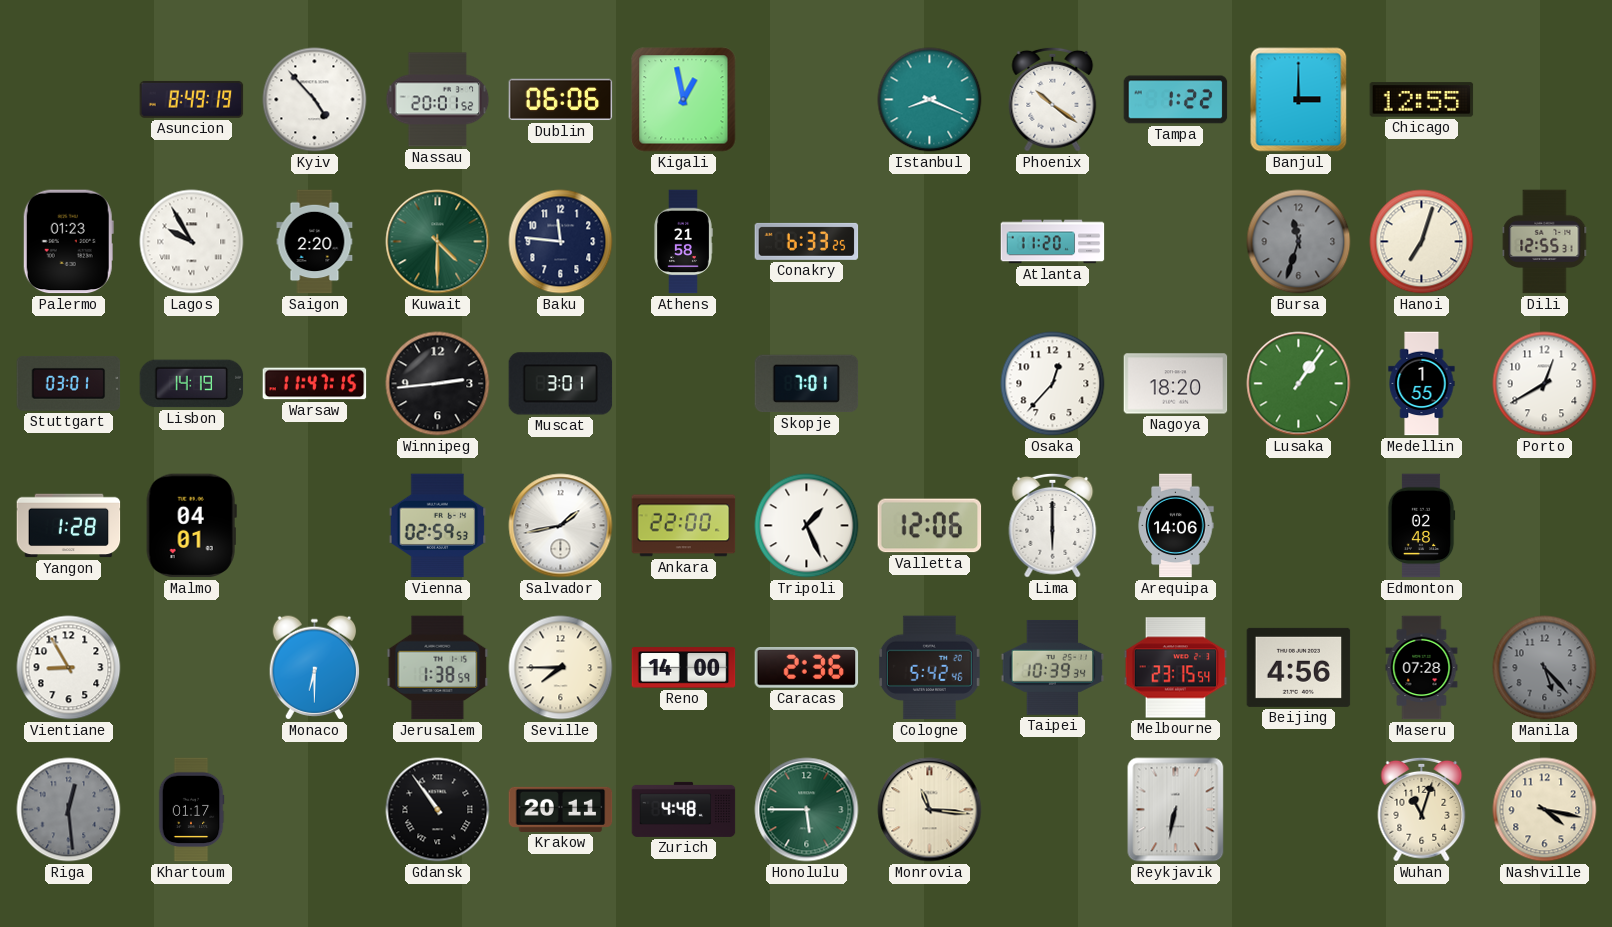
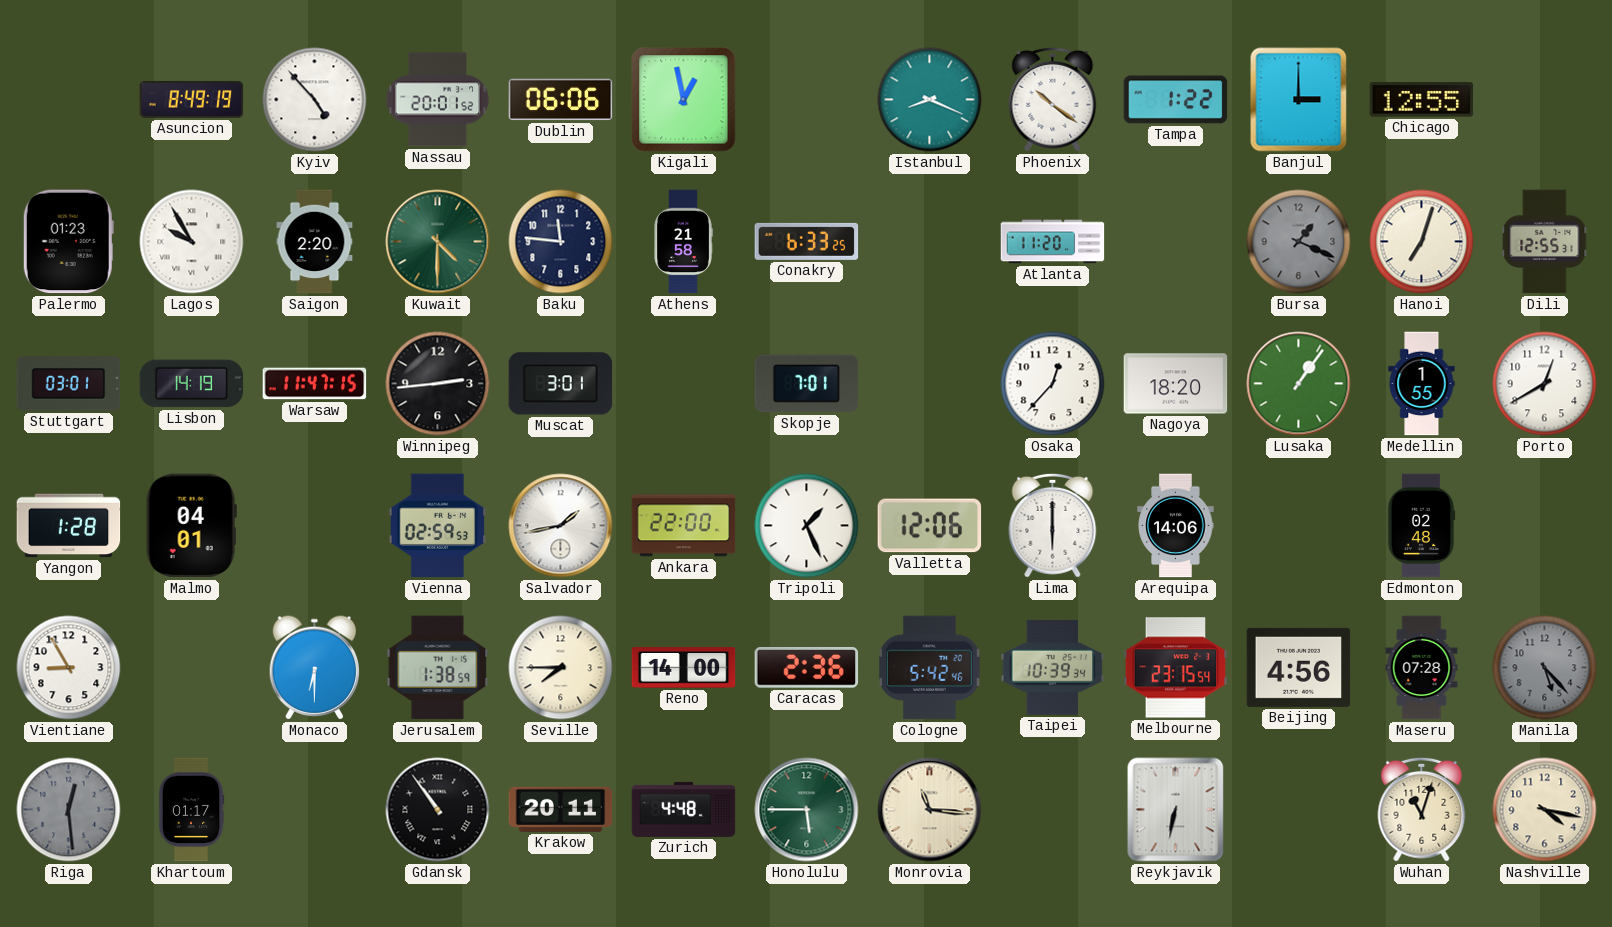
Bursa: 11:33 -> 1:19
